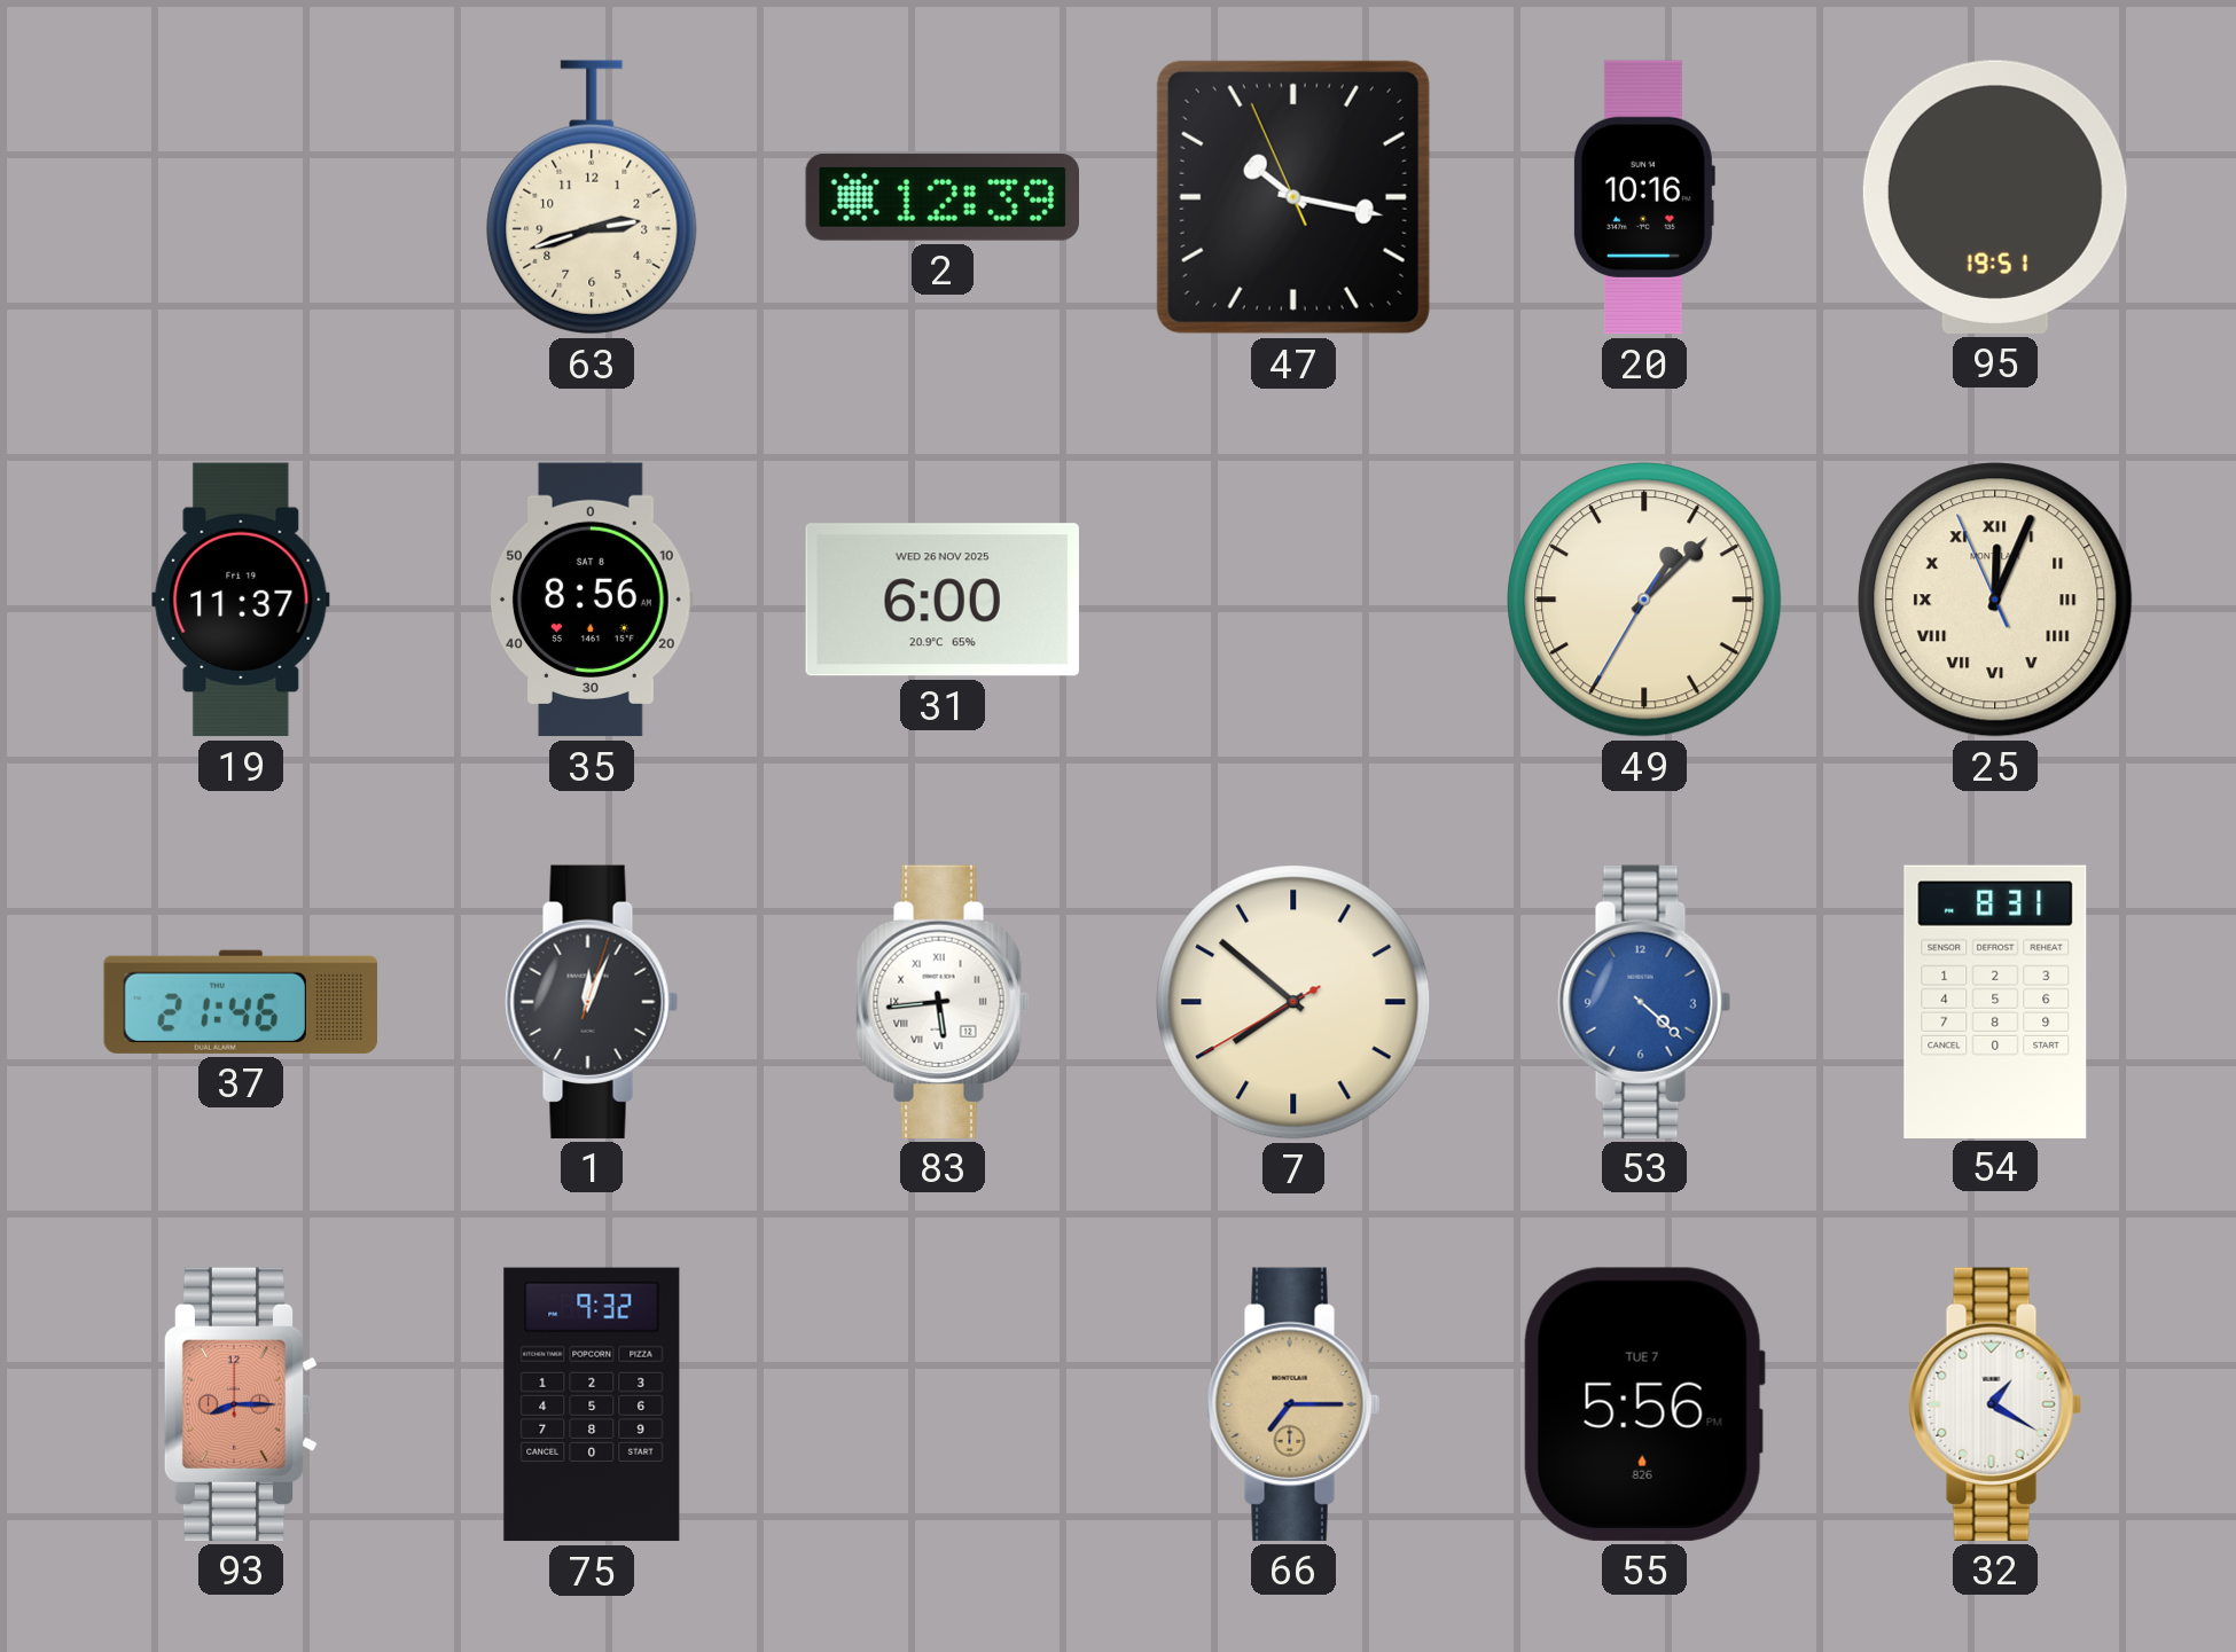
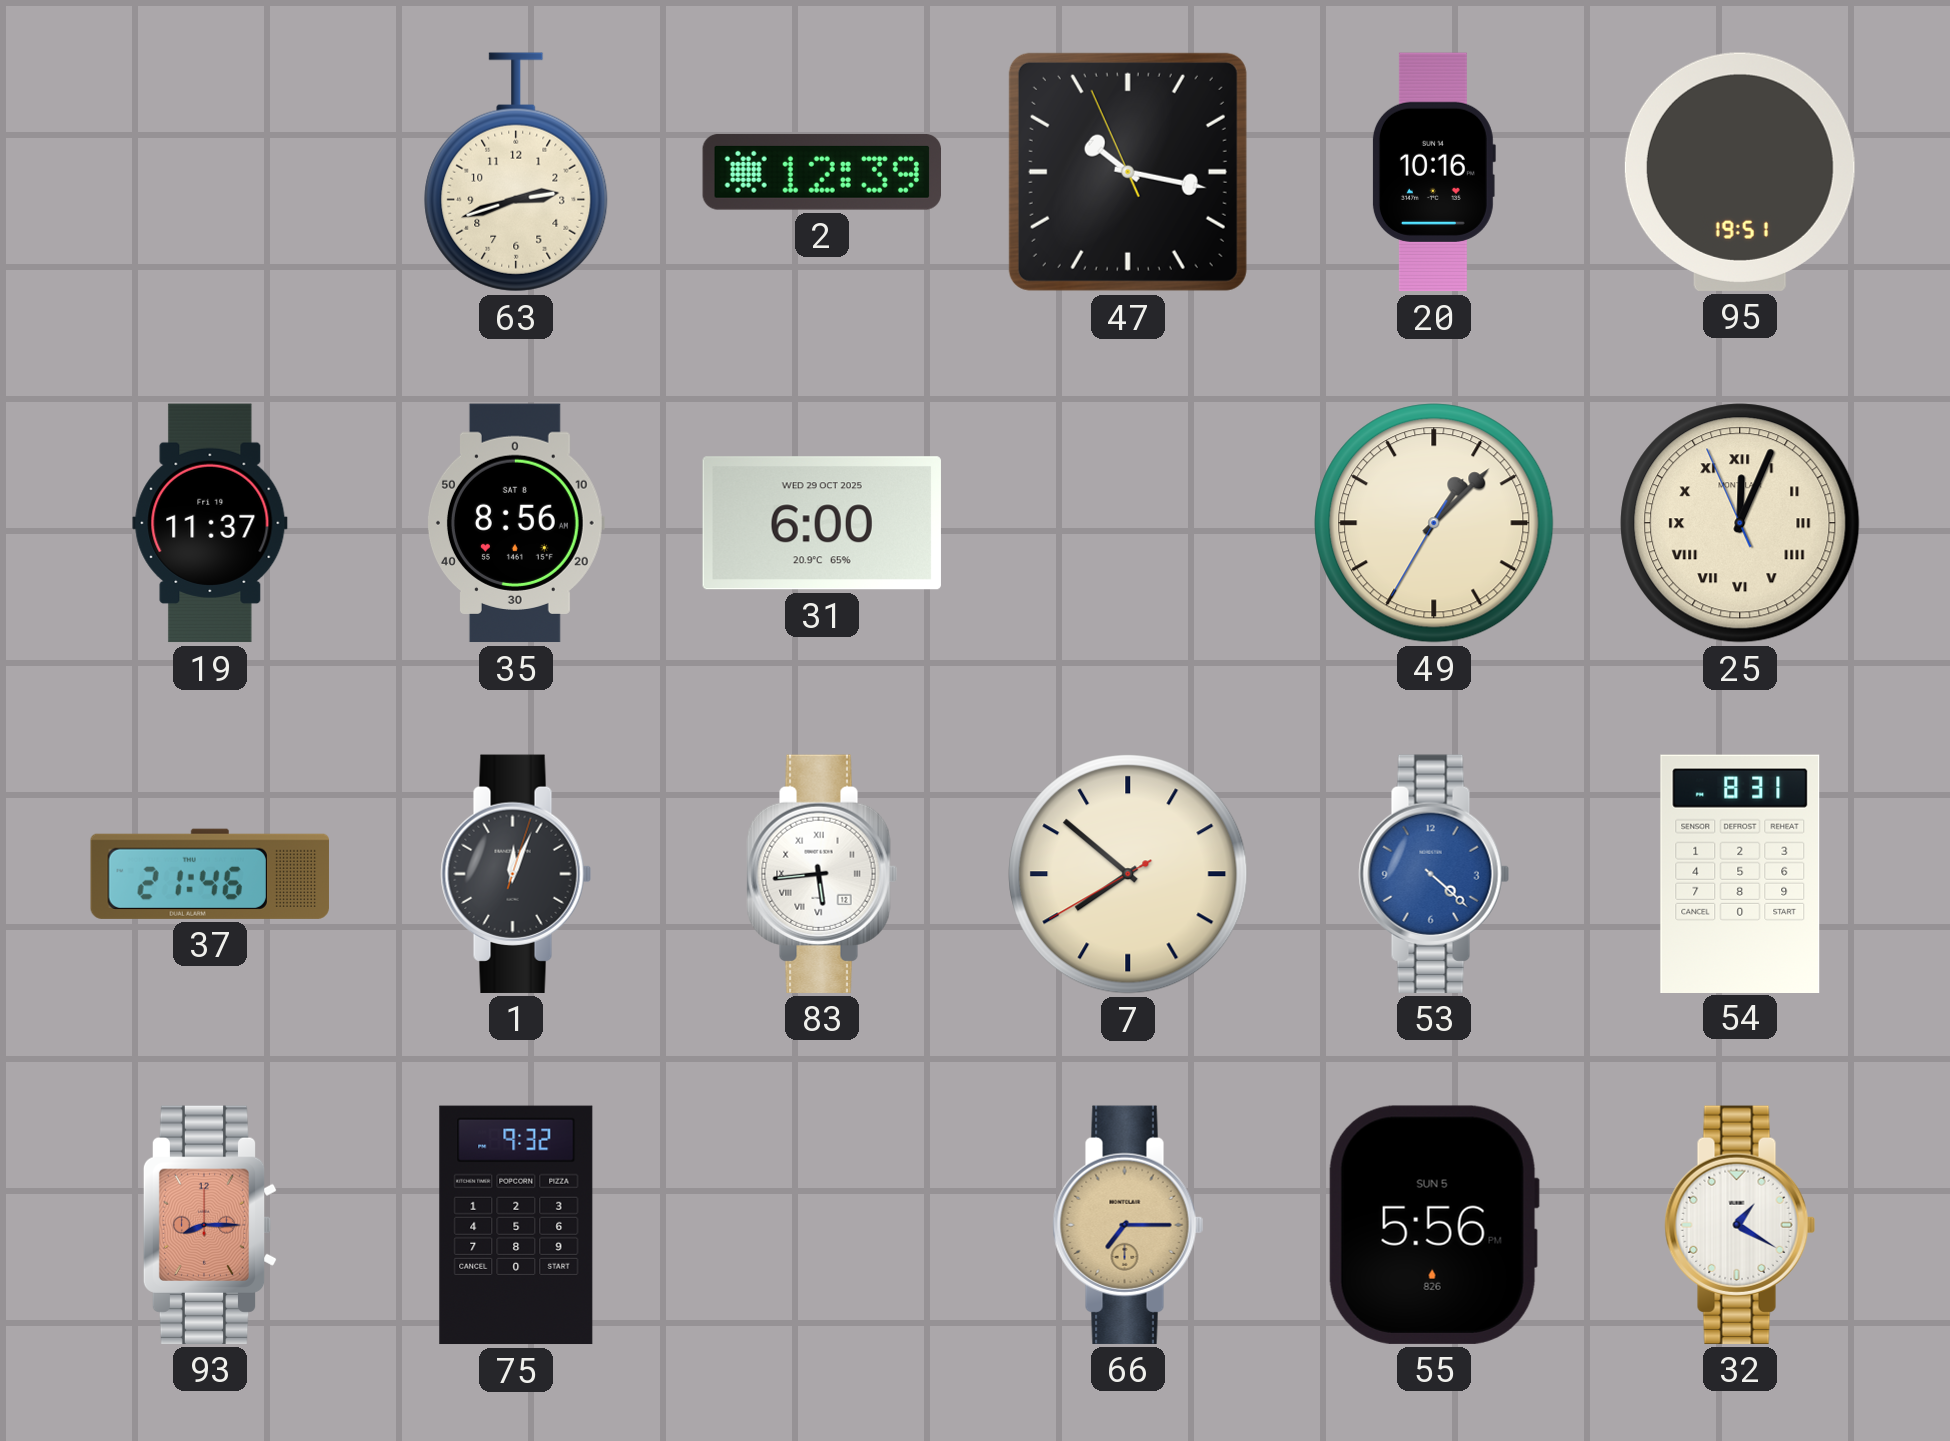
31 date: WED 26 NOV 2025 -> WED 29 OCT 2025
55 date: TUE 7 -> SUN 5
